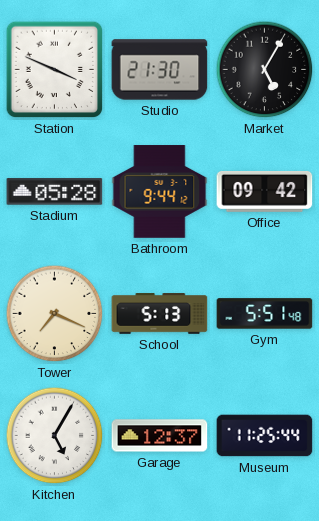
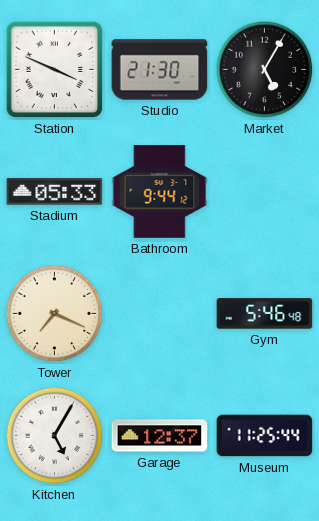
Stadium: 05:28 -> 05:33
Office: 09:42 -> none
School: 5:13 -> none
Gym: 5:51 -> 5:46
